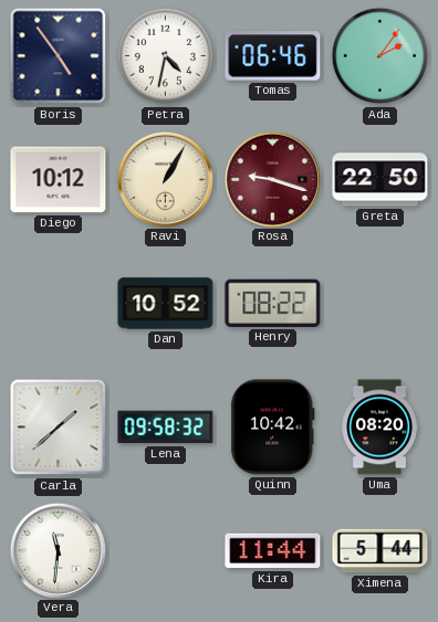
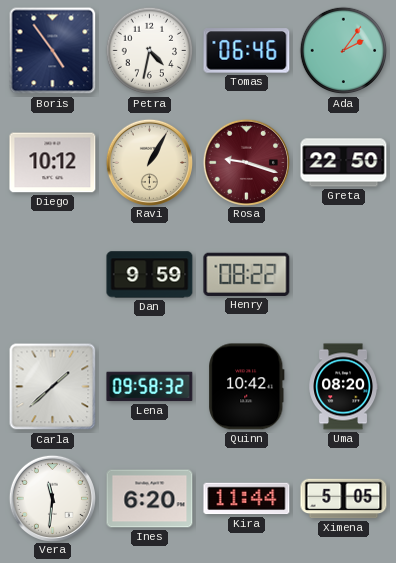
Dan: 10:52 -> 9:59
Ines: none -> 6:20
Ximena: 5:44 -> 5:05
